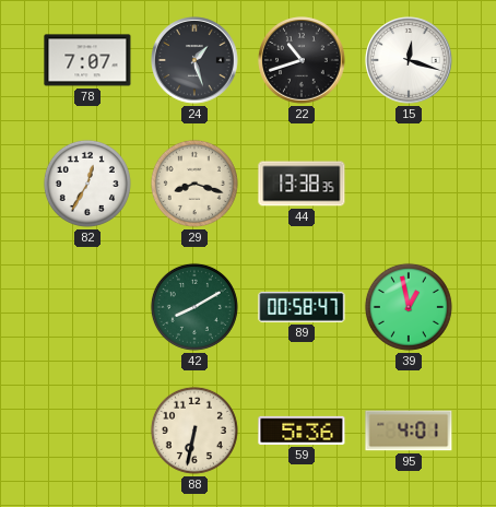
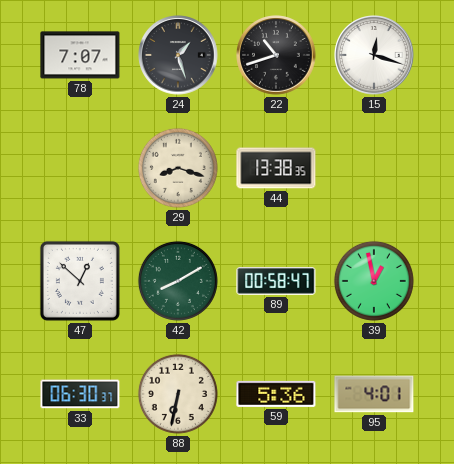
82: 12:35 -> none
47: none -> 12:52
33: none -> 06:30
